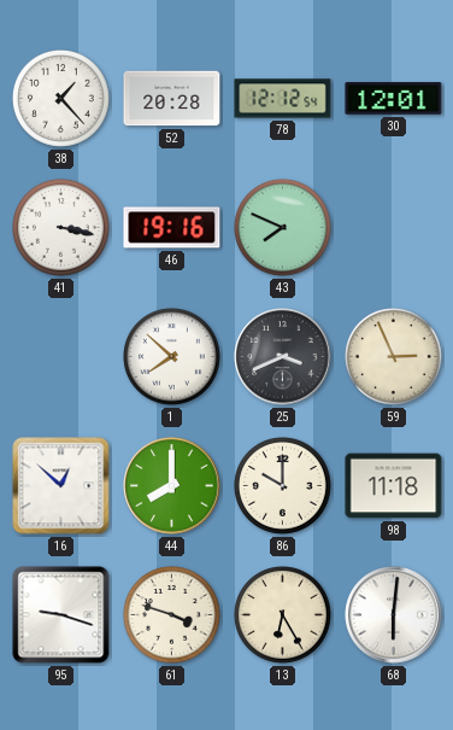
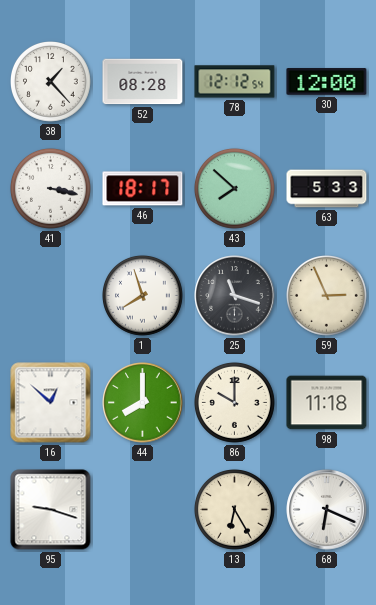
52: 20:28 -> 08:28
30: 12:01 -> 12:00
46: 19:16 -> 18:17
43: 7:49 -> 7:52
63: none -> 5:33
1: 7:52 -> 7:57
25: 3:41 -> 11:18
61: 3:48 -> none
68: 6:01 -> 6:19
